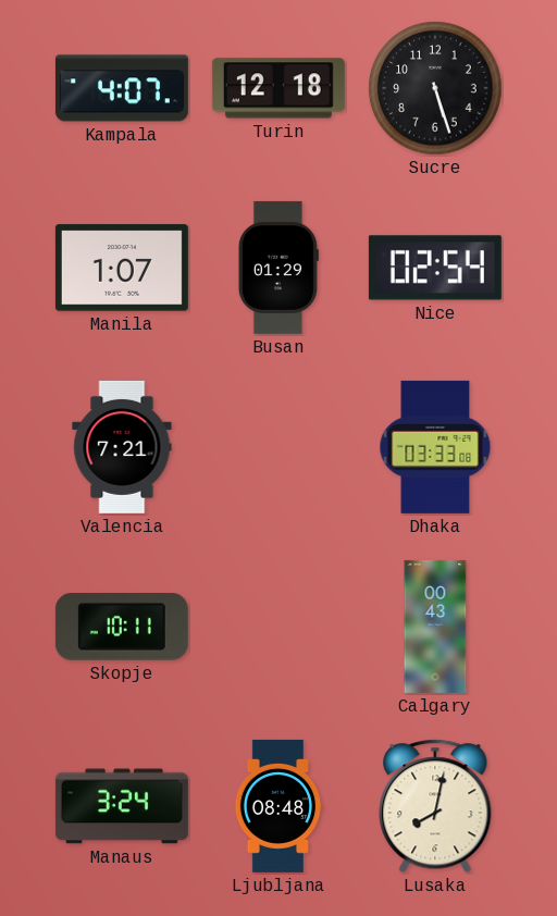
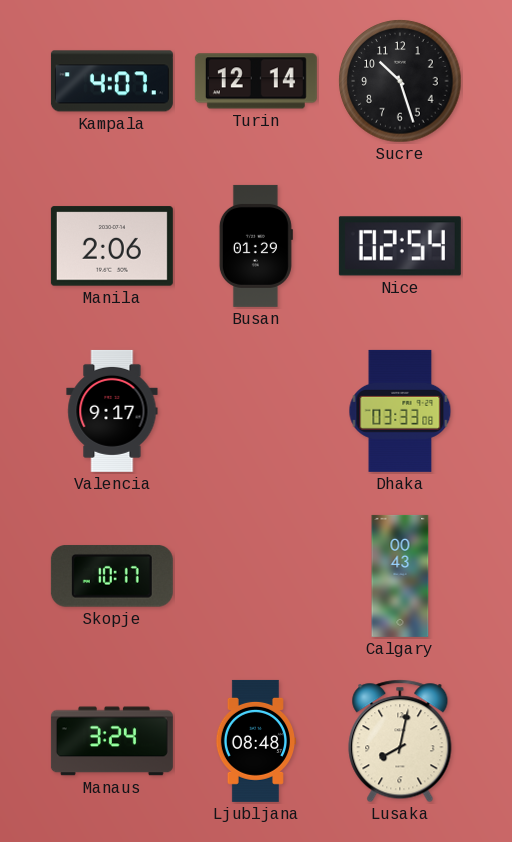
Turin: 12:18 -> 12:14
Sucre: 5:27 -> 10:27
Manila: 1:07 -> 2:06
Valencia: 7:21 -> 9:17
Skopje: 10:11 -> 10:17
